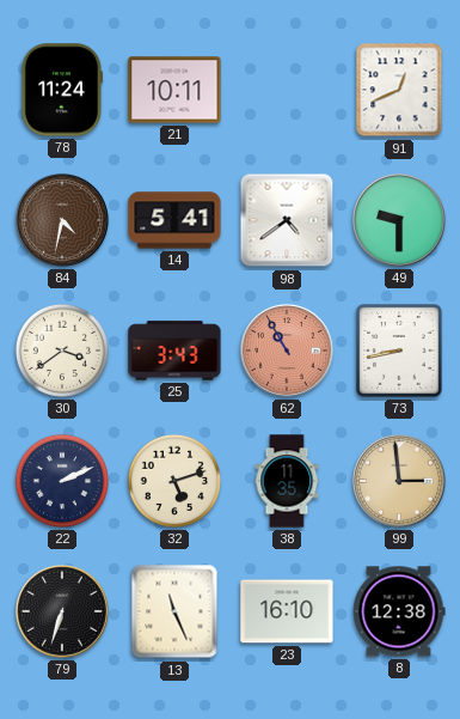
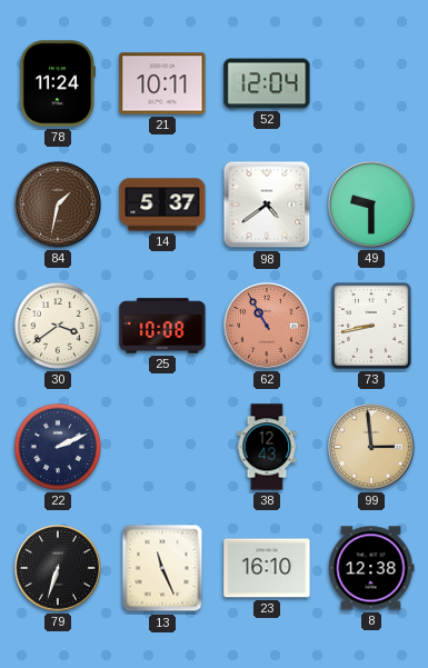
52: none -> 12:04
91: 12:41 -> none
84: 4:32 -> 1:32
14: 5:41 -> 5:37
25: 3:43 -> 10:08
32: 5:12 -> none
38: 11:35 -> 12:43
